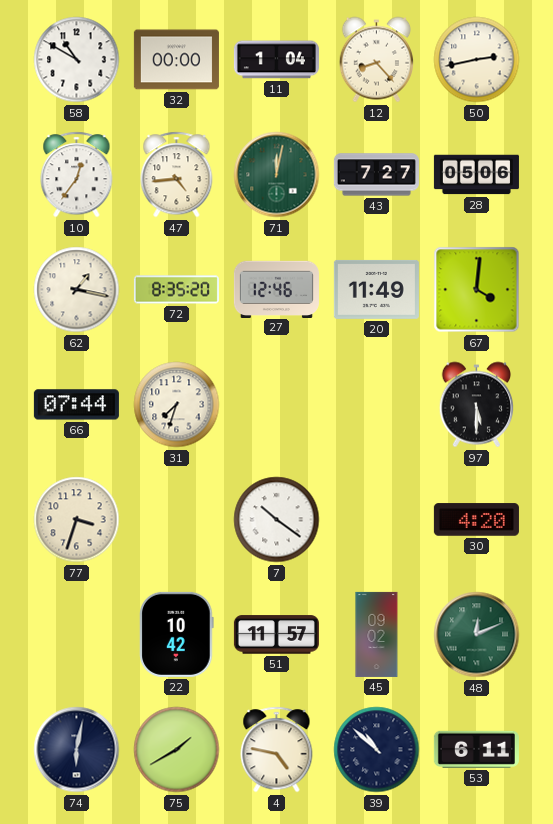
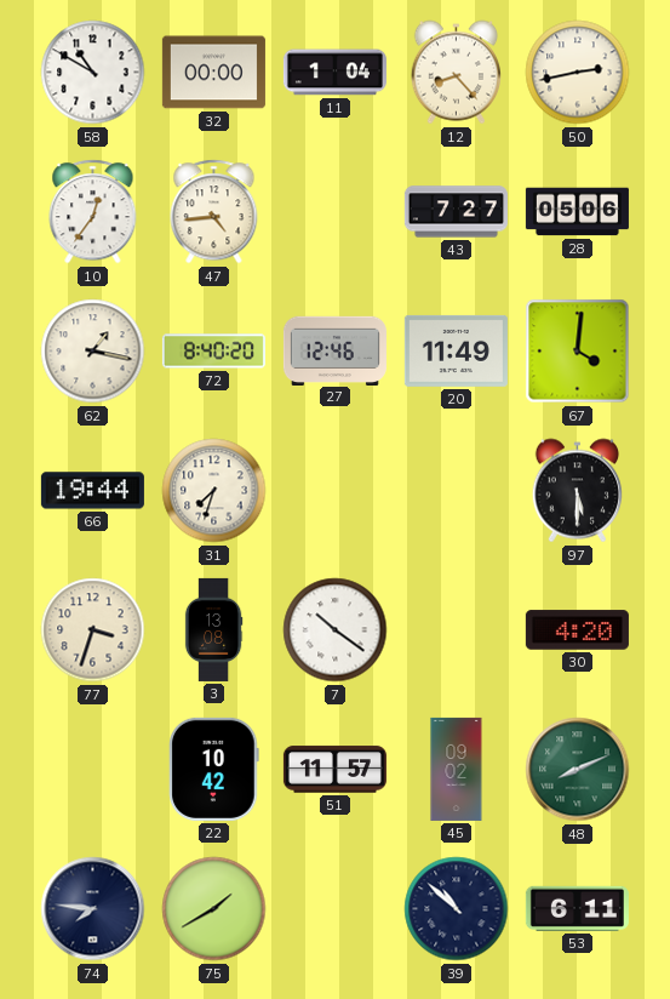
71: 12:02 -> none
72: 8:35 -> 8:40
66: 07:44 -> 19:44
3: none -> 13:08
48: 12:11 -> 8:11
74: 6:02 -> 7:46
4: 4:47 -> none
